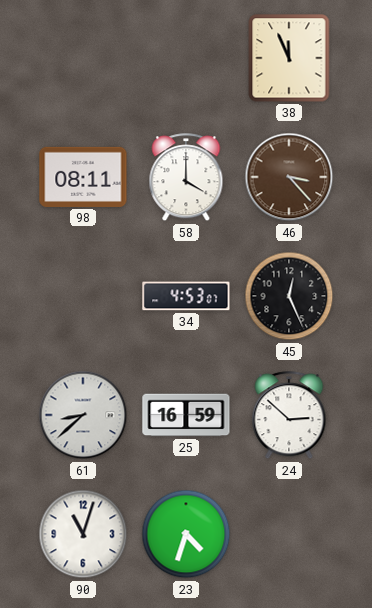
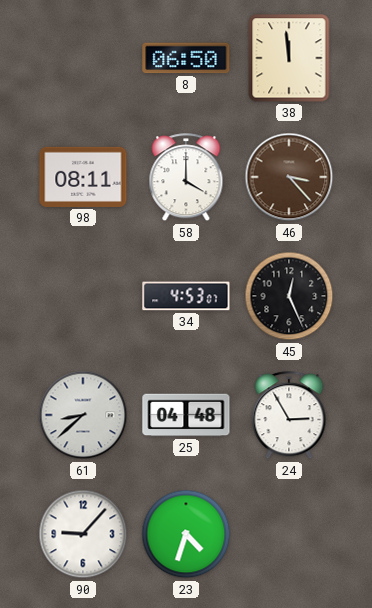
8: none -> 06:50
38: 11:56 -> 11:59
25: 16:59 -> 04:48
24: 2:52 -> 2:55
90: 11:03 -> 9:07
